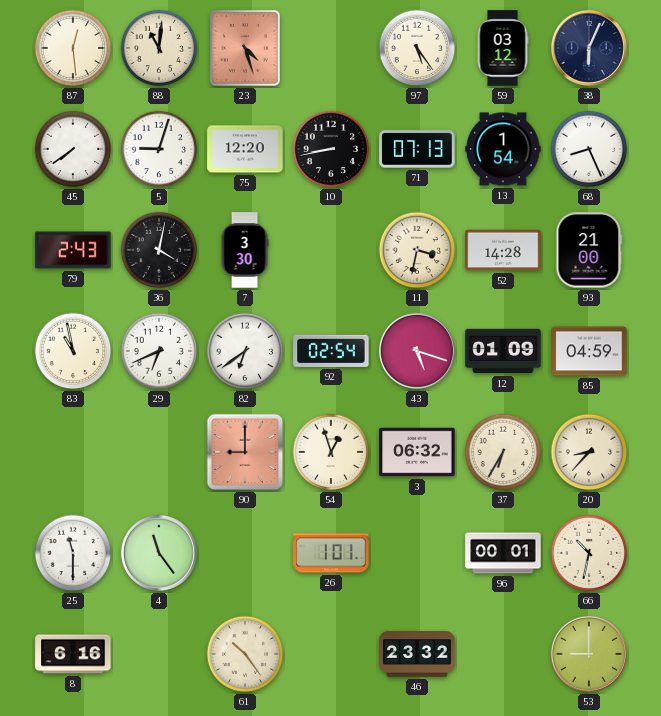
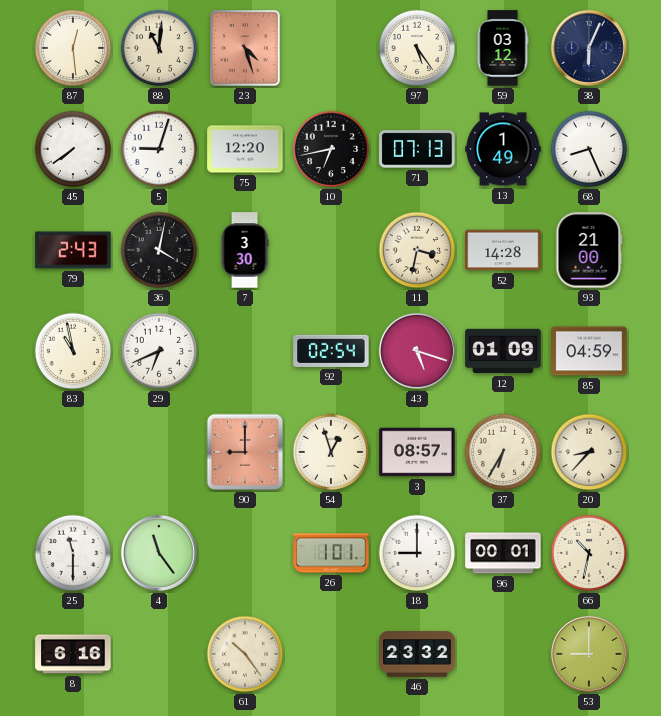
10: 8:43 -> 6:43
13: 1:54 -> 1:49
82: 6:39 -> none
3: 06:32 -> 08:57
18: none -> 9:00
